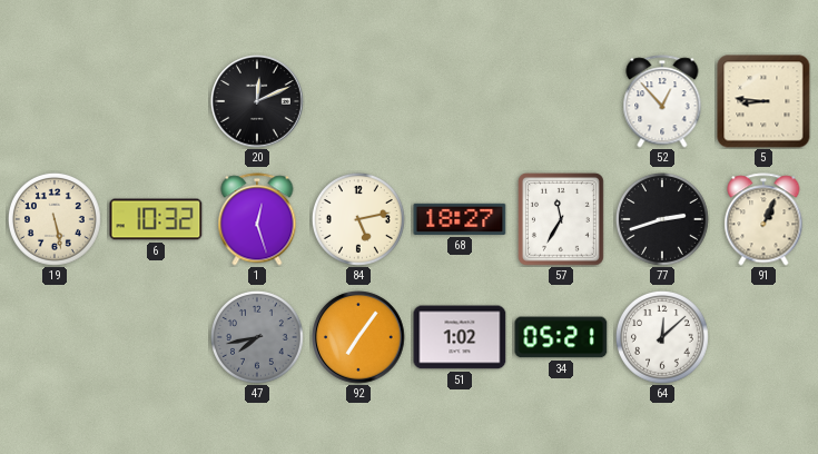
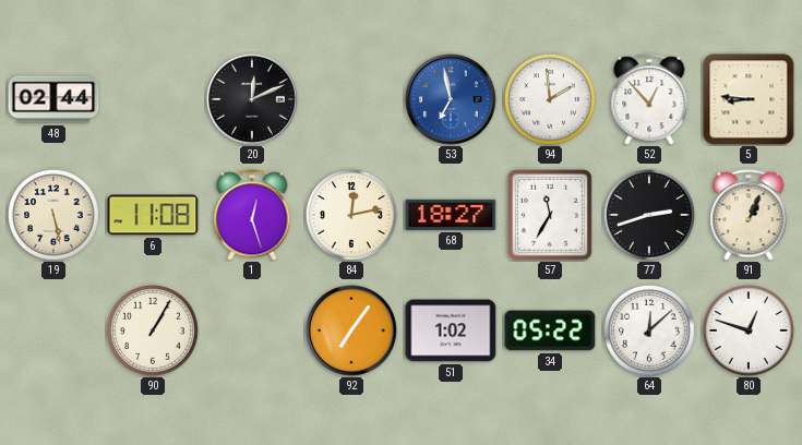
48: none -> 02:44
53: none -> 6:58
94: none -> 1:59
6: 10:32 -> 11:08
84: 5:13 -> 12:13
90: none -> 1:05
47: 7:43 -> none
34: 05:21 -> 05:22
80: none -> 12:48
